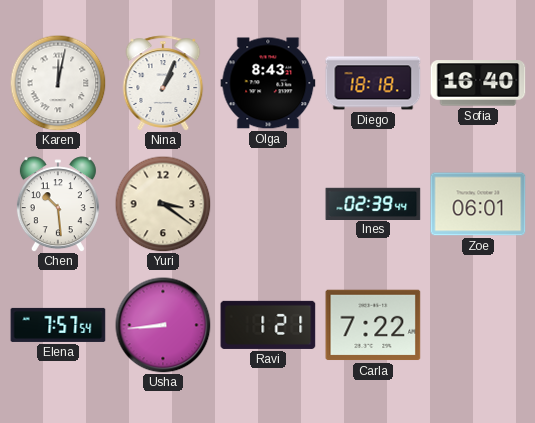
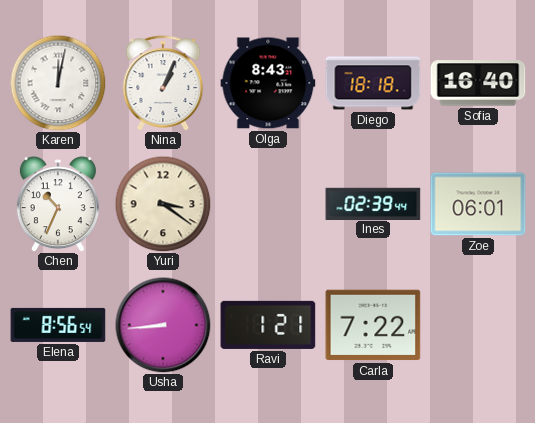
Chen: 10:29 -> 10:34
Elena: 7:57 -> 8:56
